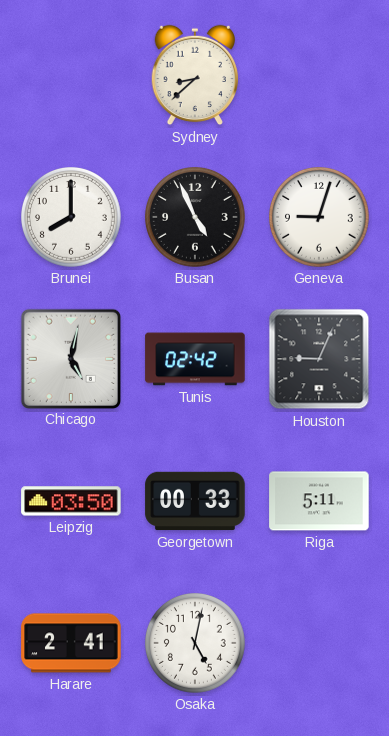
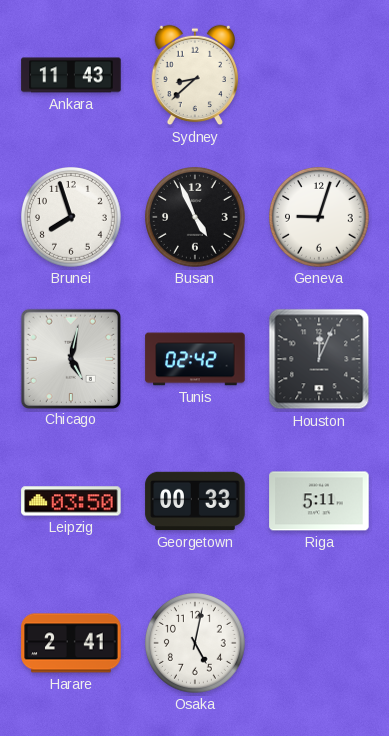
Ankara: none -> 11:43
Brunei: 8:00 -> 7:57
Houston: 9:04 -> 12:04
